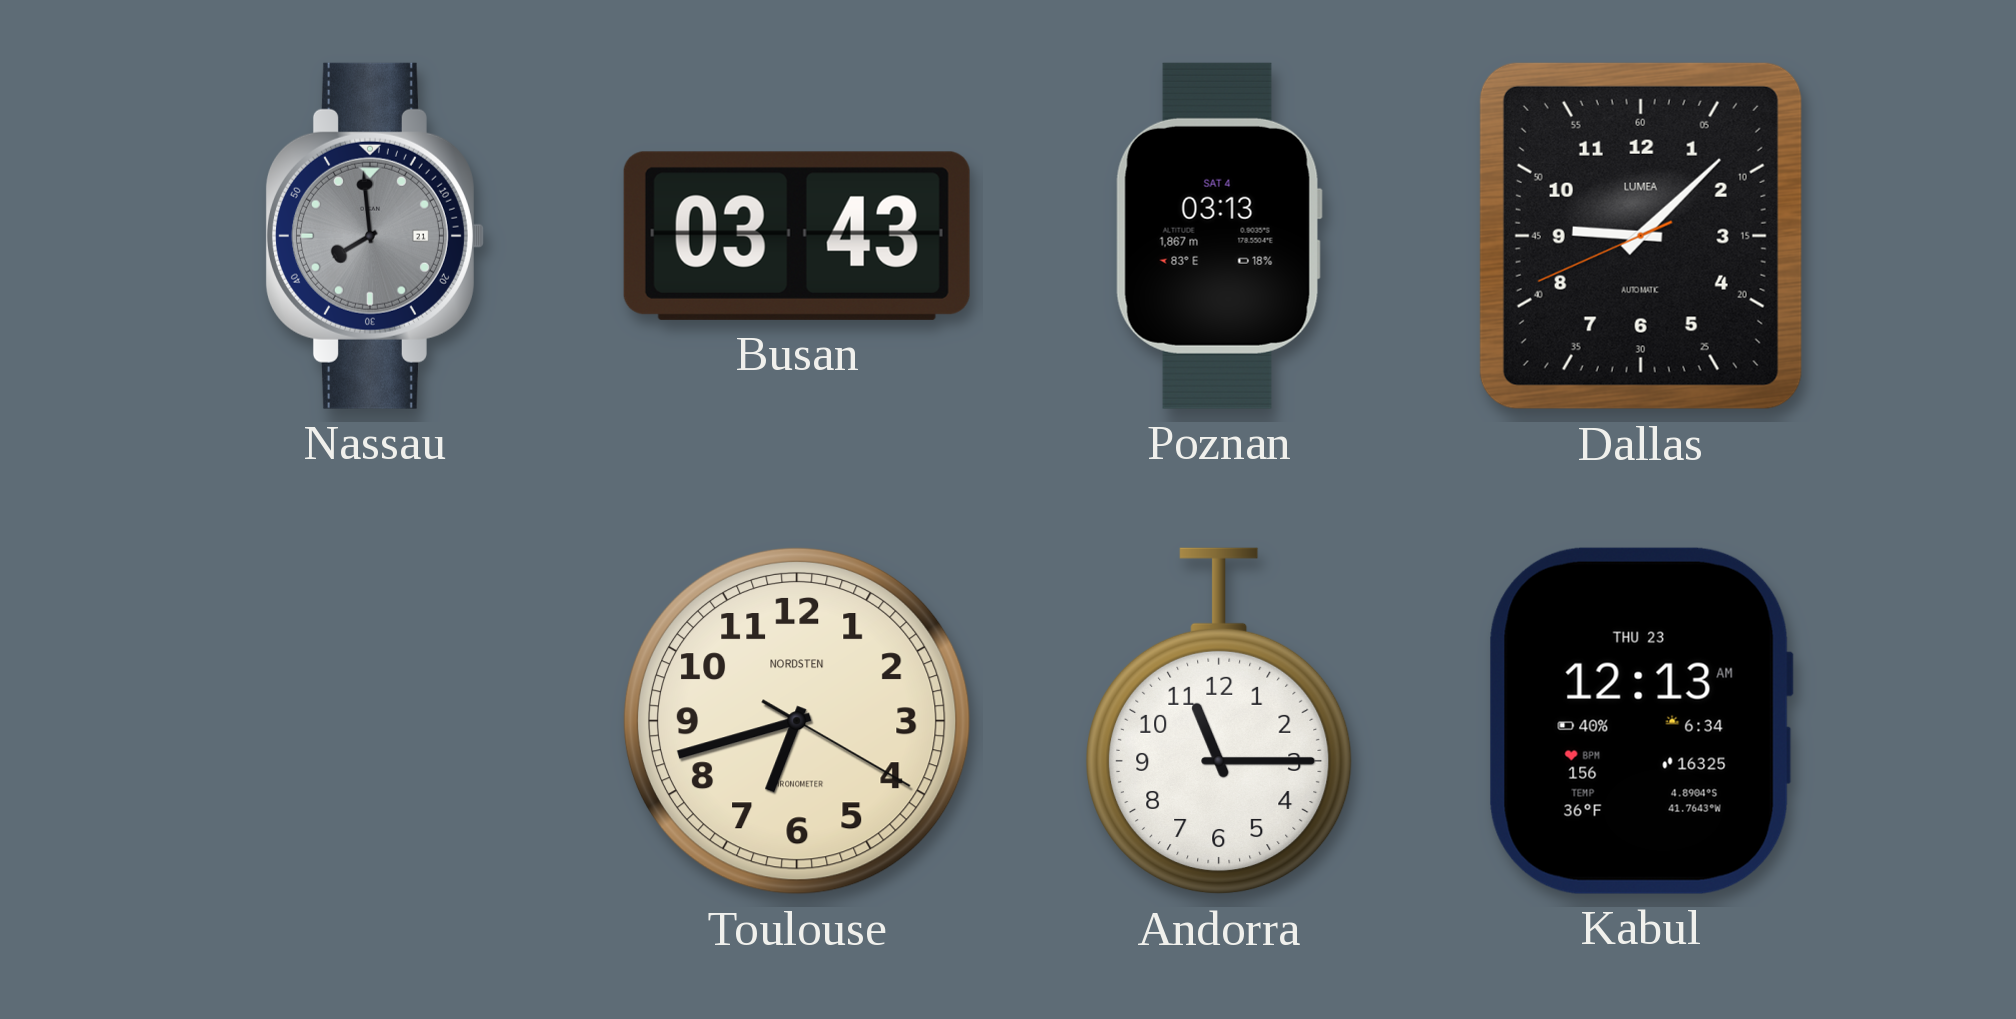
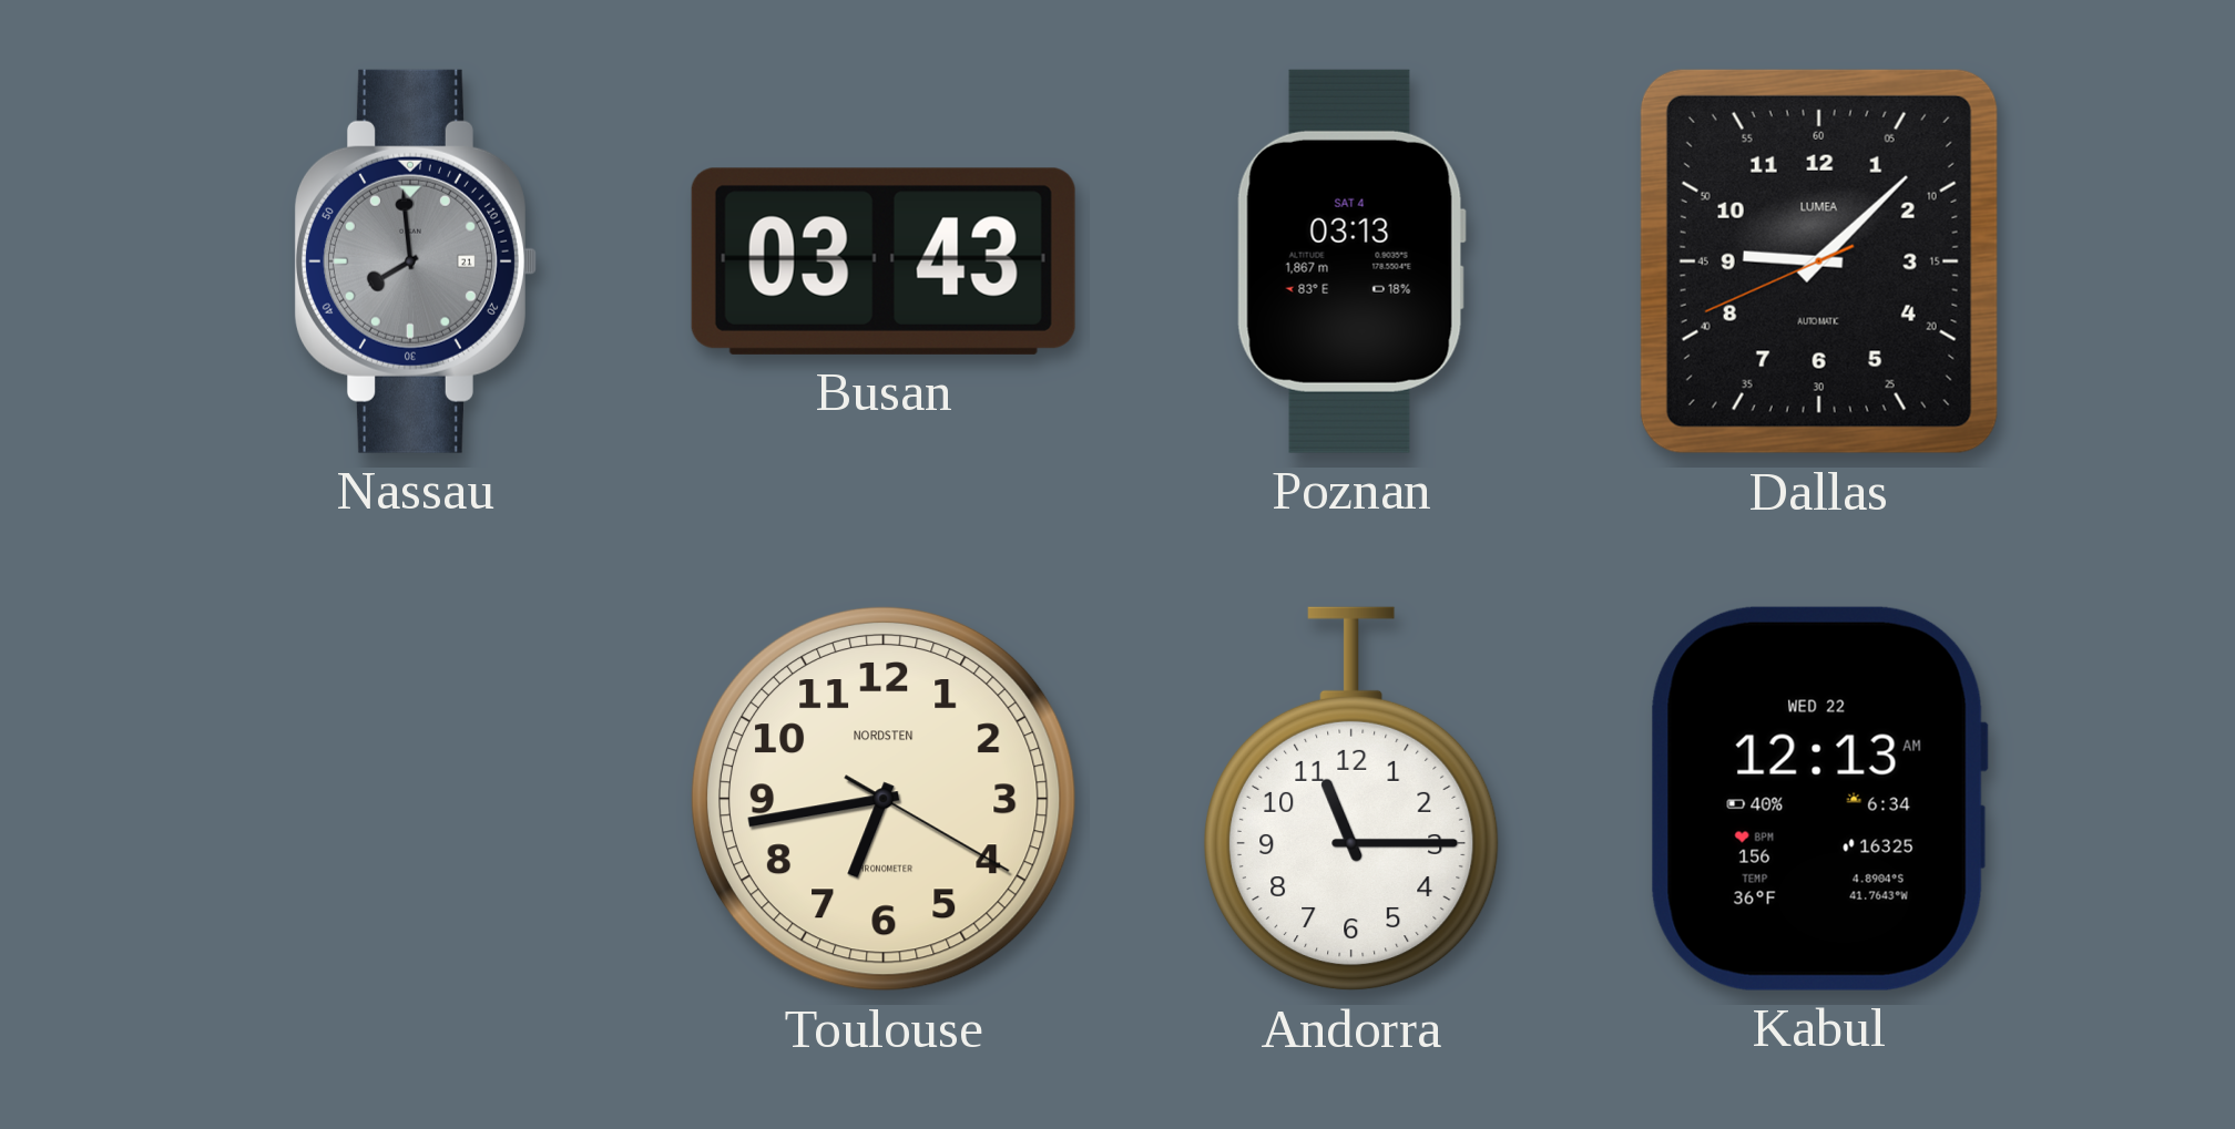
Toulouse: 6:42 -> 6:43
Kabul date: THU 23 -> WED 22
